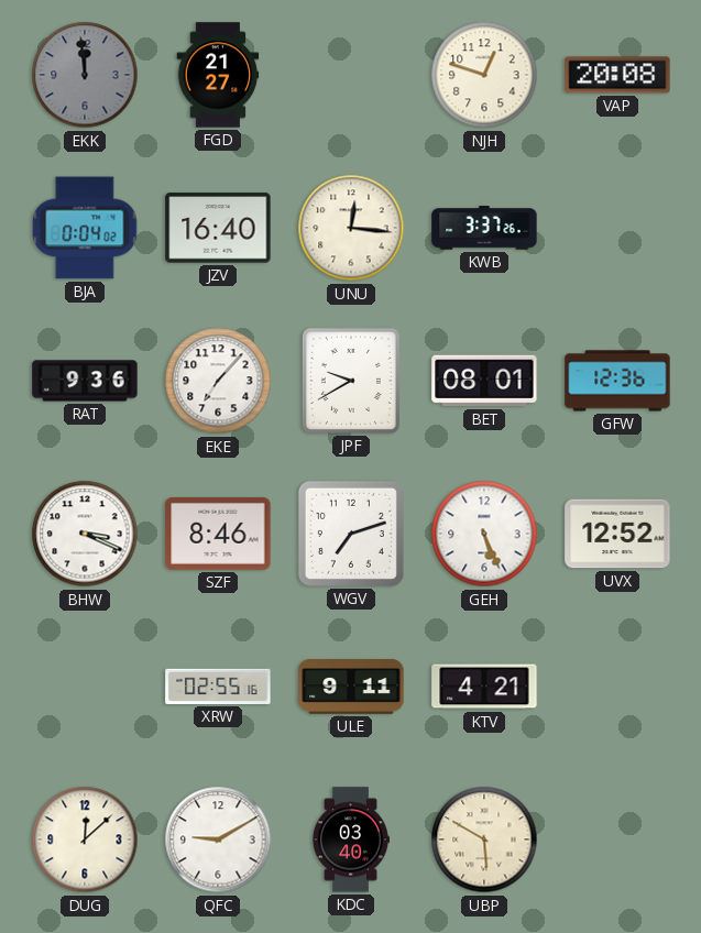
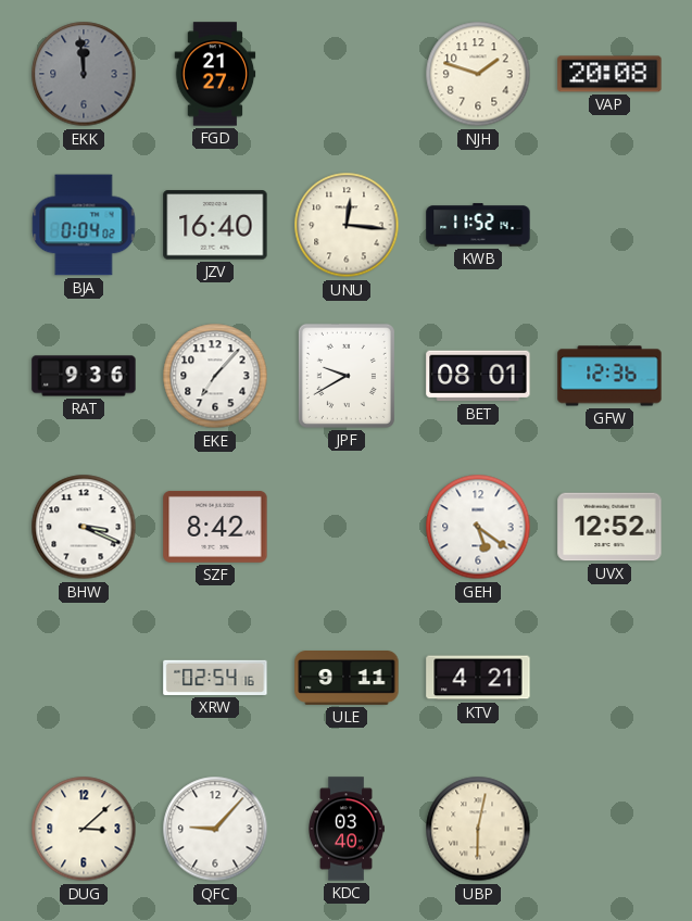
NJH: 12:48 -> 1:48
KWB: 3:37 -> 11:52
SZF: 8:46 -> 8:42
WGV: 7:12 -> none
GEH: 5:26 -> 5:21
XRW: 02:55 -> 02:54
DUG: 12:08 -> 3:08
QFC: 9:10 -> 9:07
UBP: 5:50 -> 6:02
